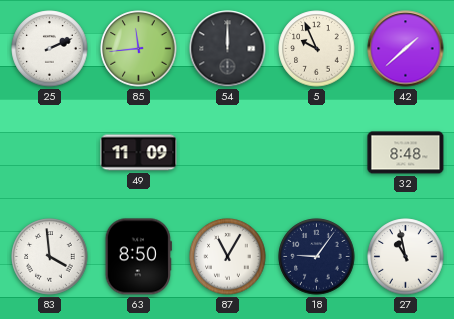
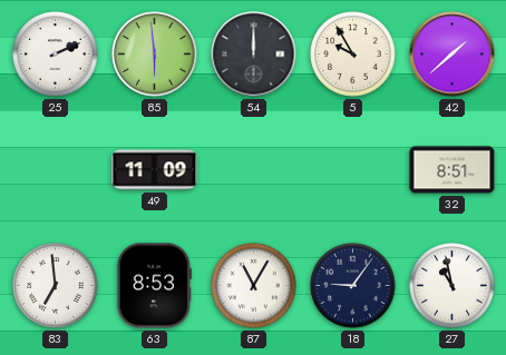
85: 11:44 -> 5:59
5: 9:56 -> 9:55
32: 8:48 -> 8:51
83: 3:59 -> 6:59
63: 8:50 -> 8:53
